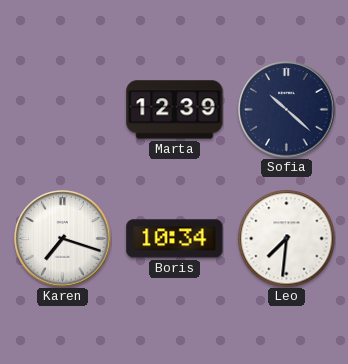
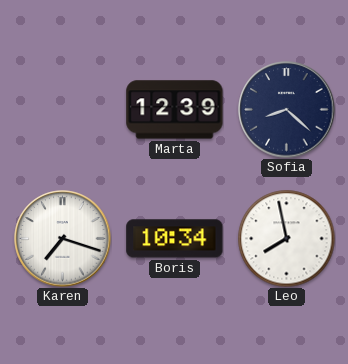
Sofia: 10:22 -> 8:22
Leo: 7:31 -> 7:58
